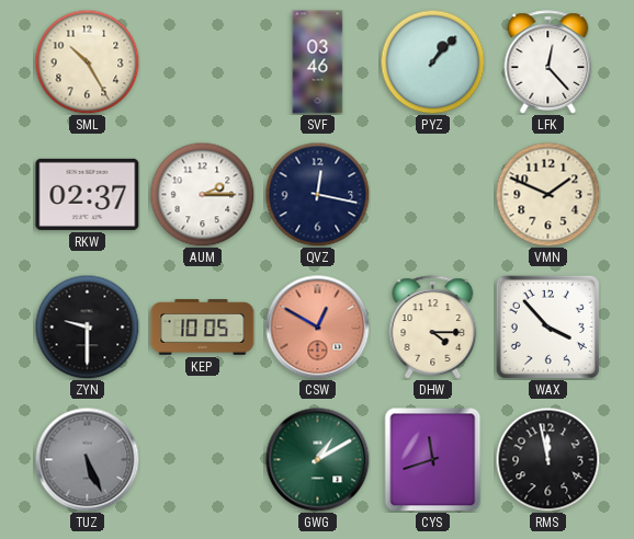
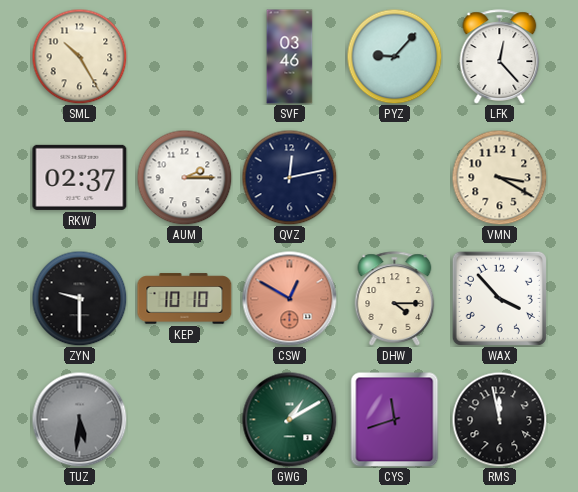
PYZ: 1:07 -> 9:07
QVZ: 12:17 -> 12:13
VMN: 1:49 -> 3:20
KEP: 10:05 -> 10:10
TUZ: 5:26 -> 5:31
